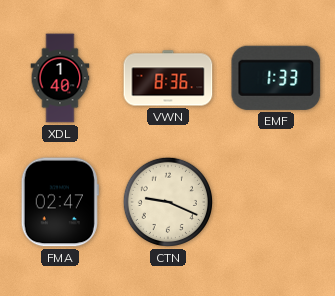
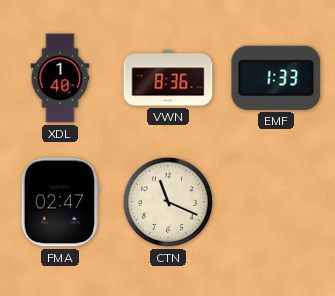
CTN: 9:19 -> 11:19
